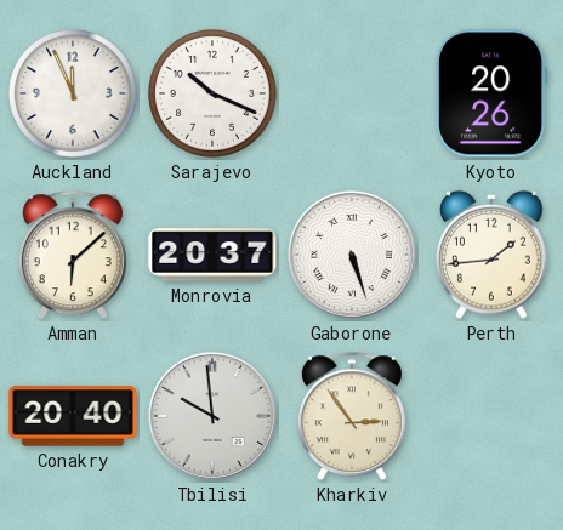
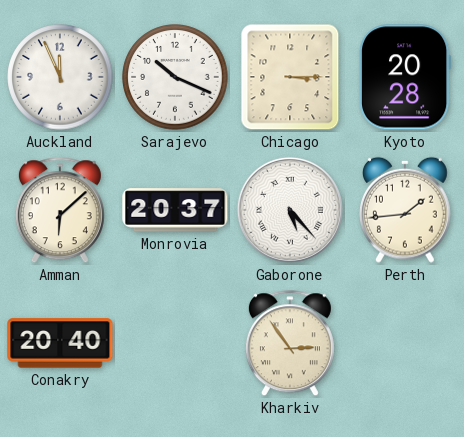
Chicago: none -> 3:15
Kyoto: 20:26 -> 20:28
Gaborone: 5:27 -> 5:23
Tbilisi: 9:59 -> none
